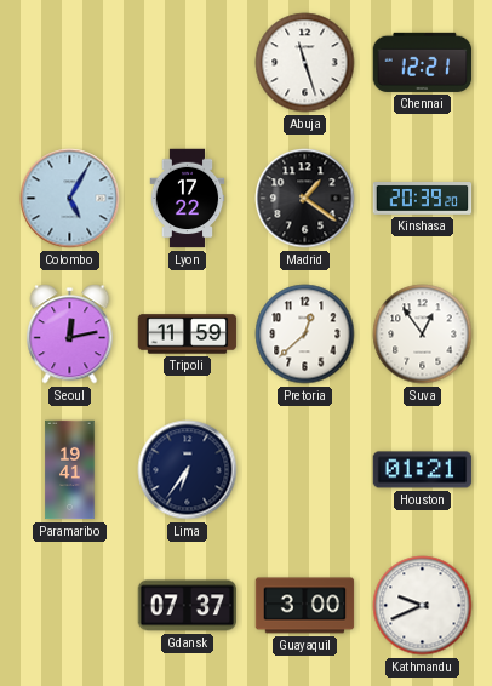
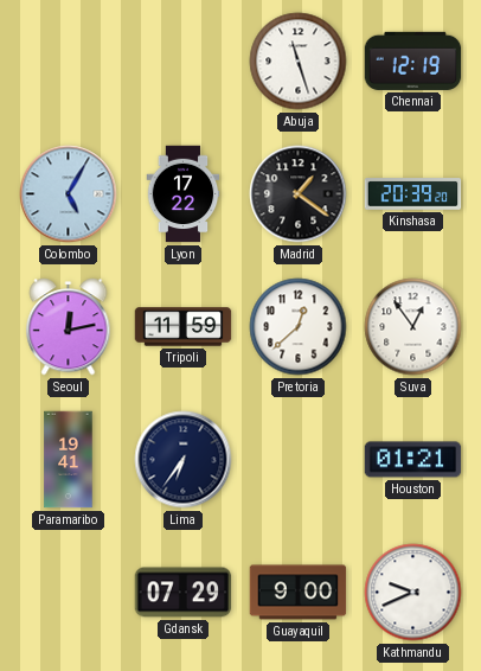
Chennai: 12:21 -> 12:19
Gdansk: 07:37 -> 07:29
Guayaquil: 3:00 -> 9:00
